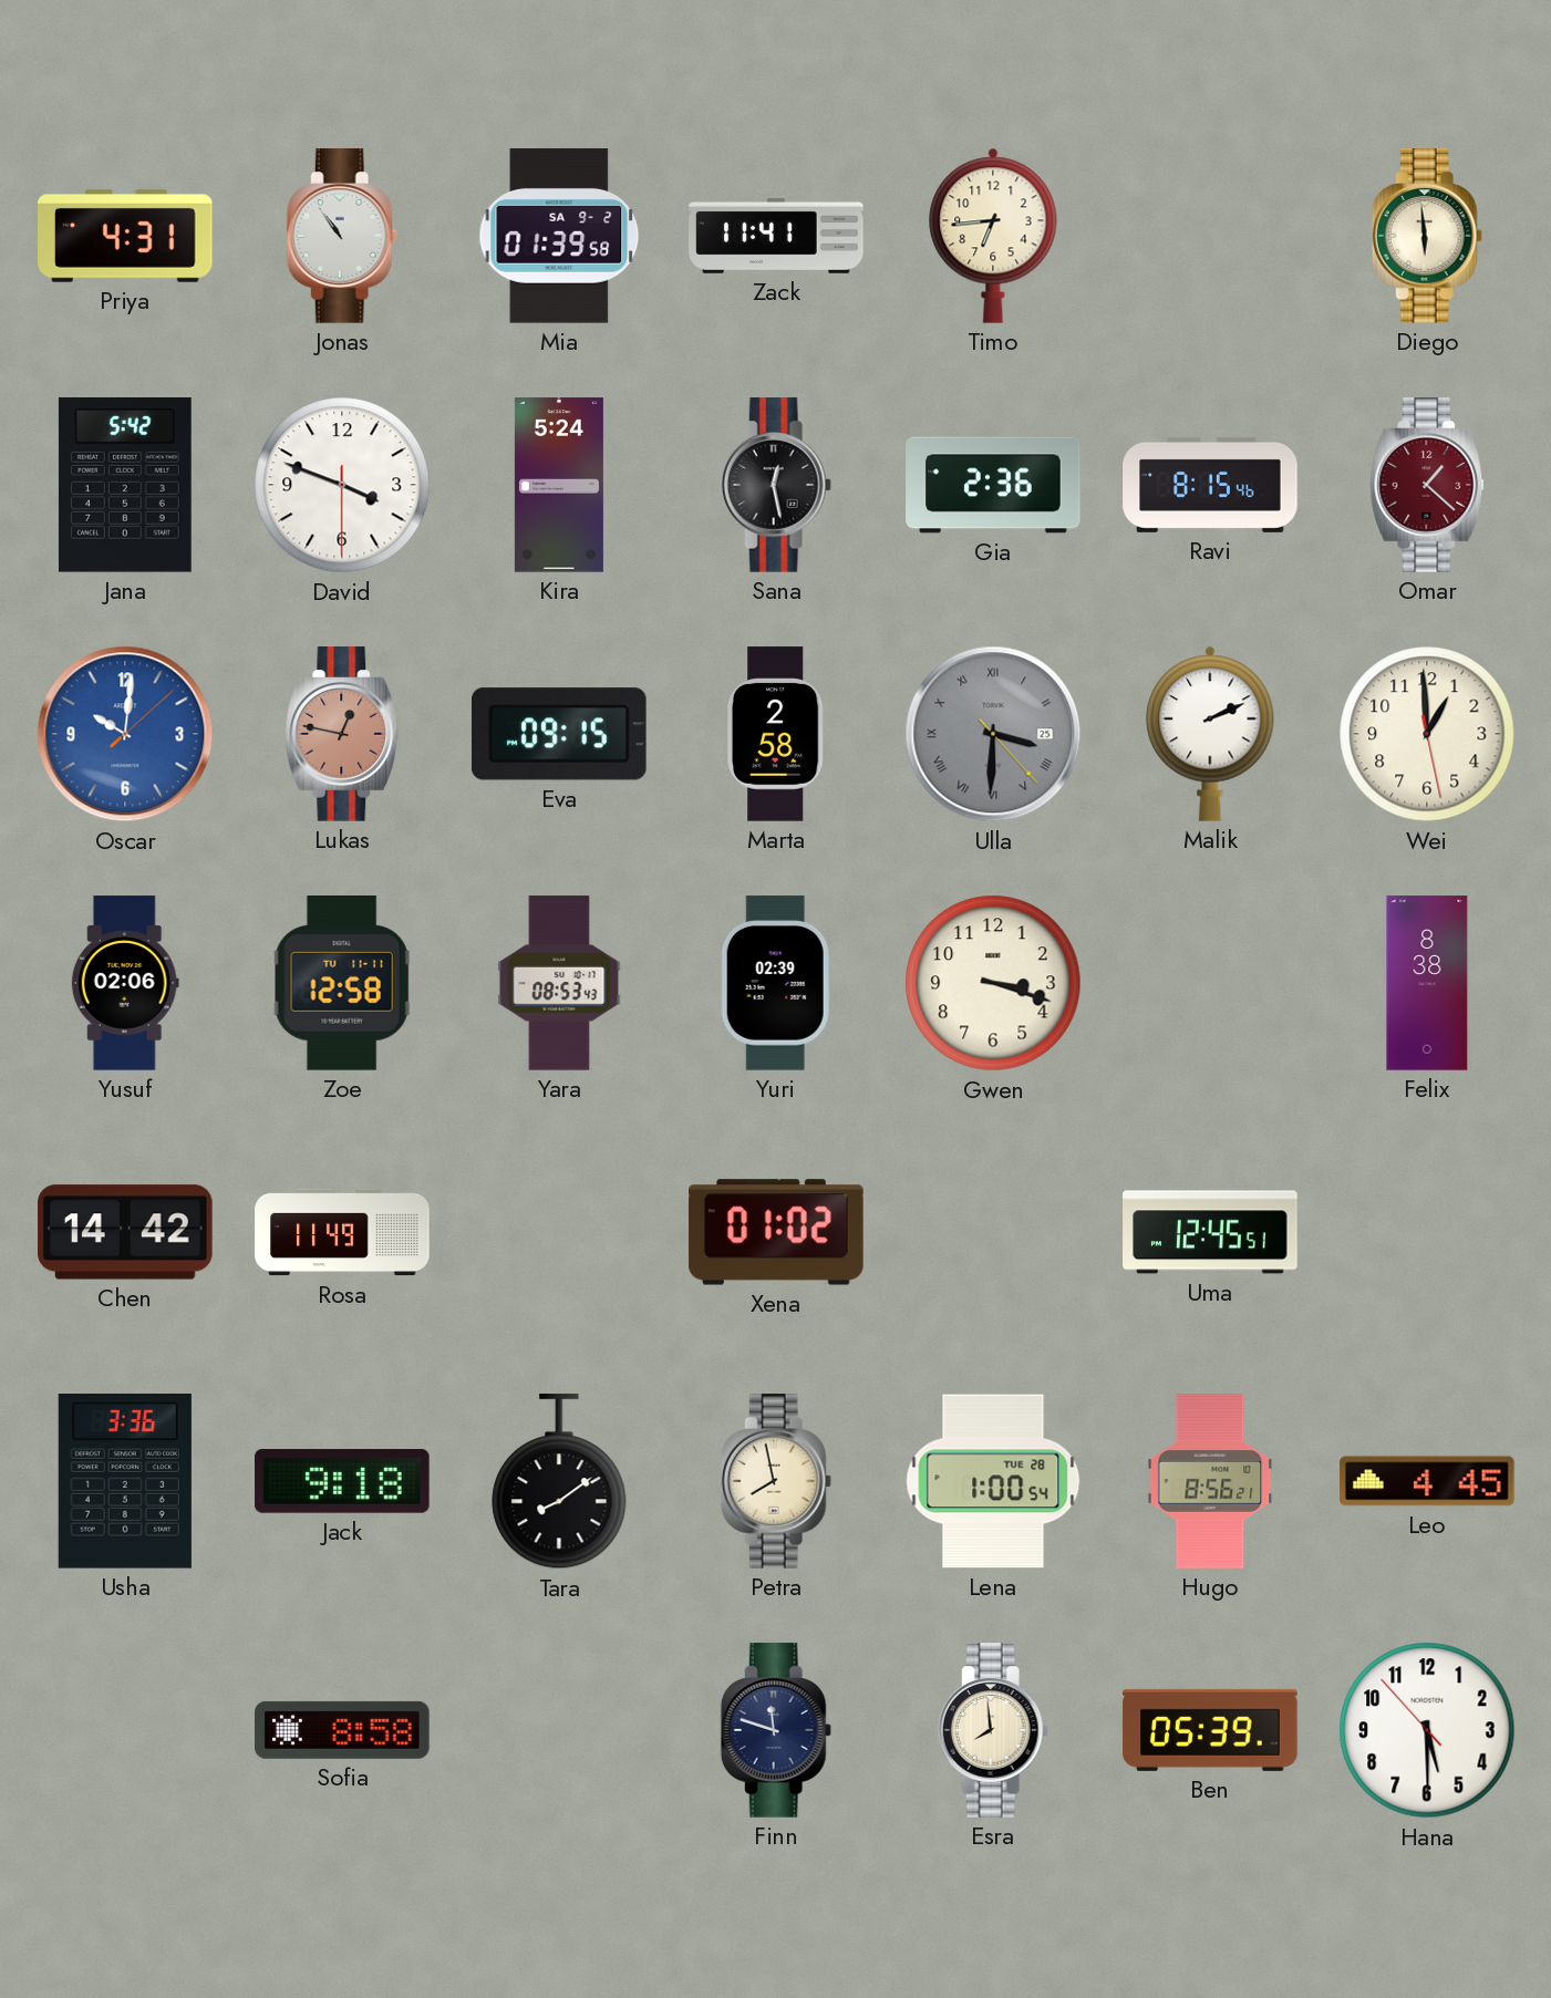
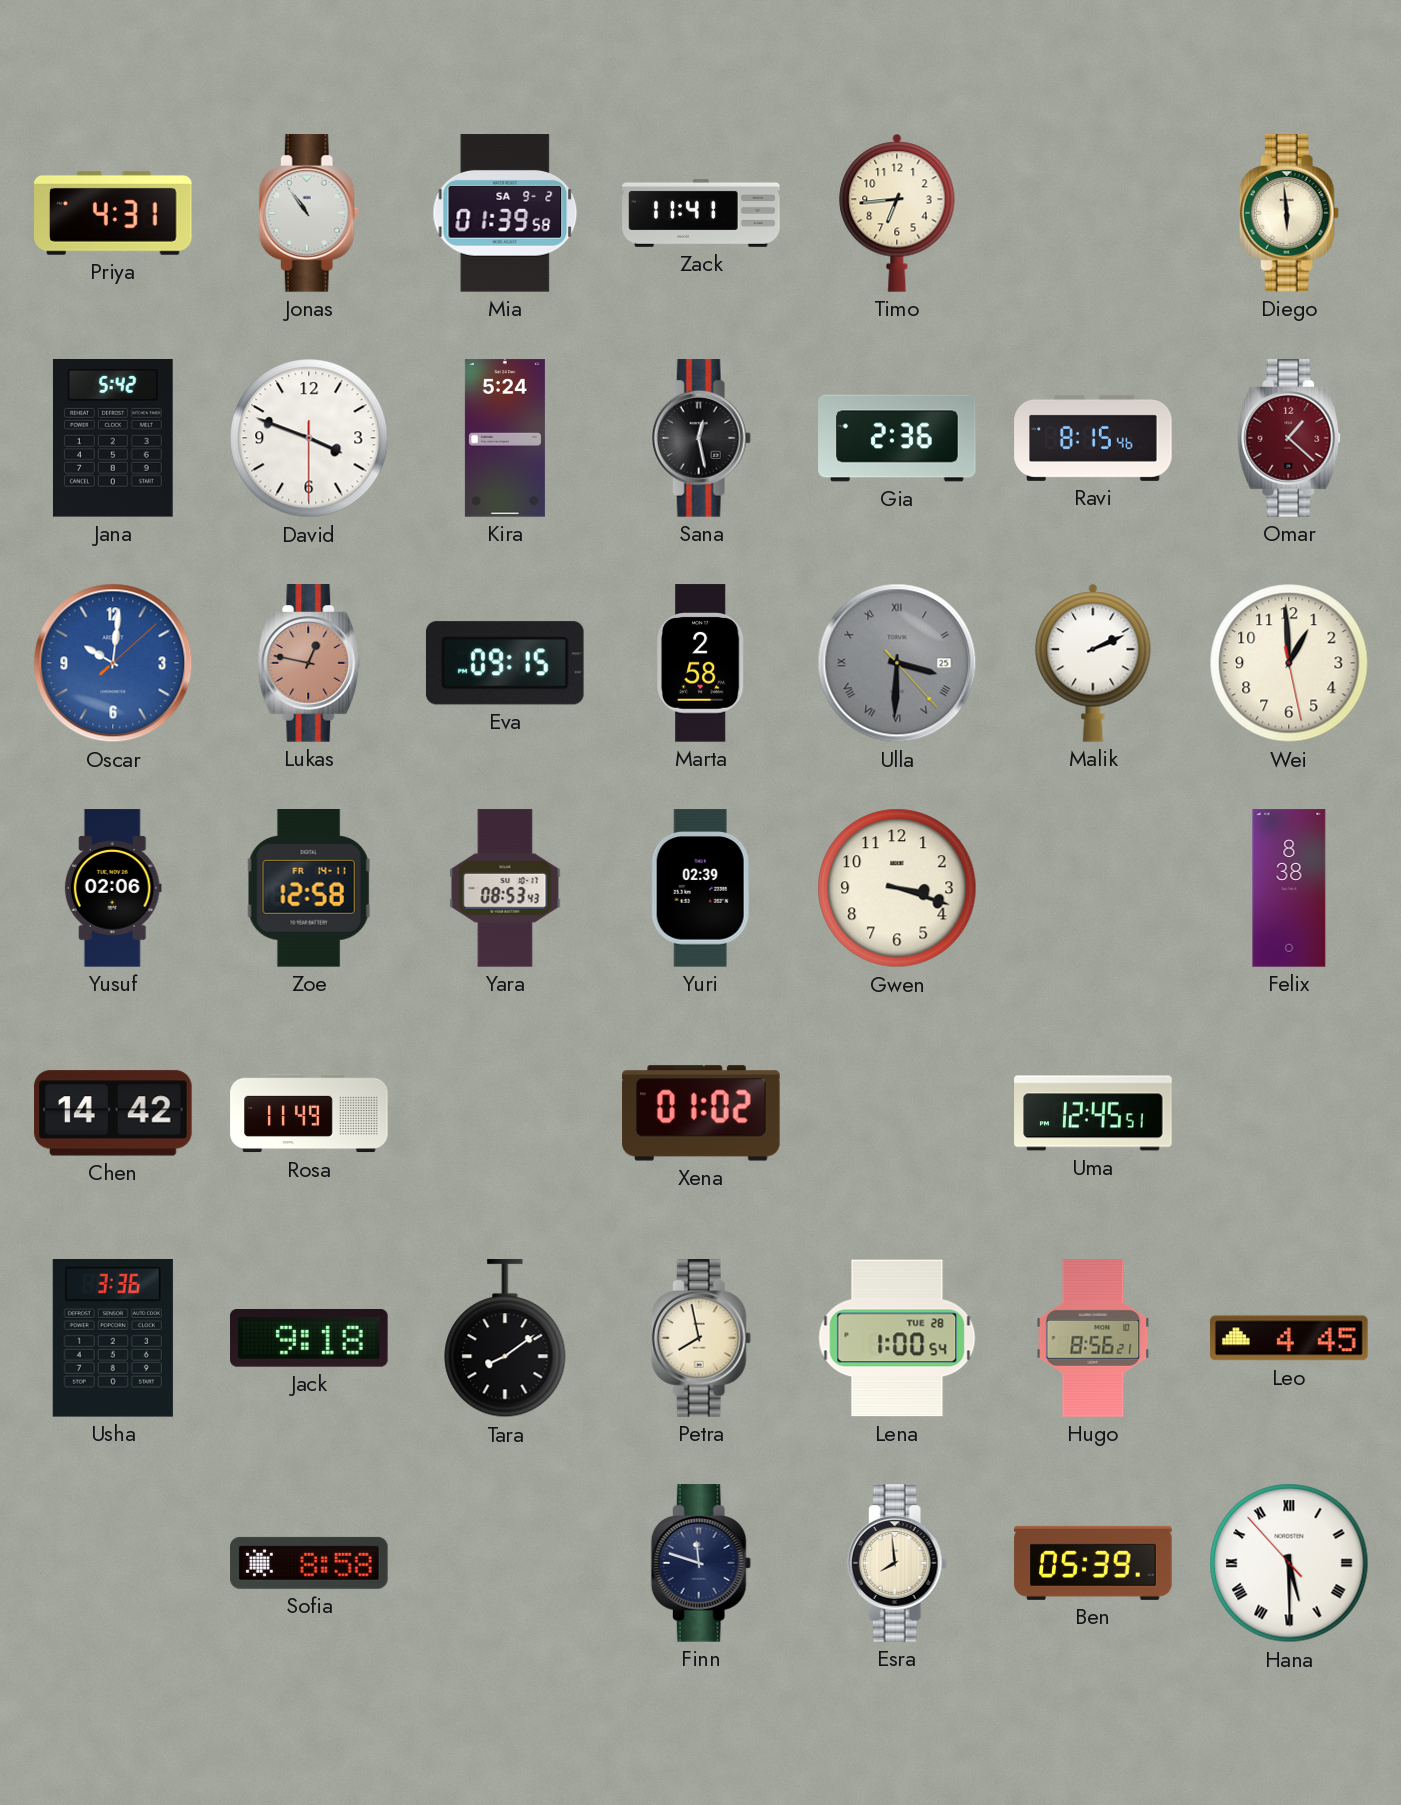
Zoe date: TU 11-11 -> FR 14-11
Hana numerals: Arabic -> Roman
